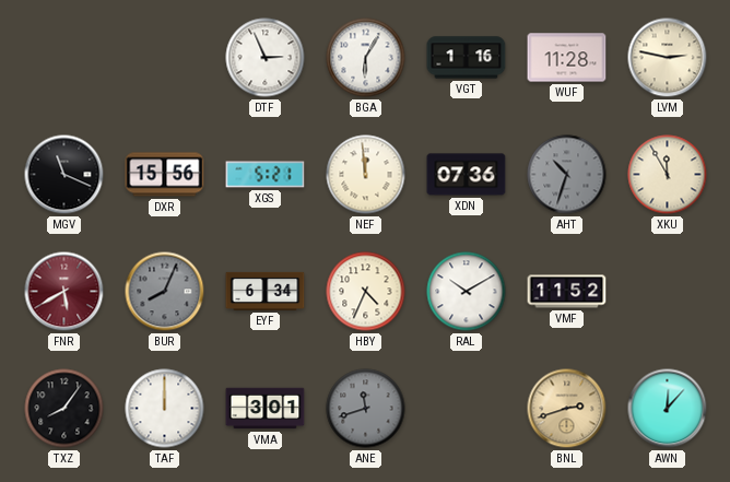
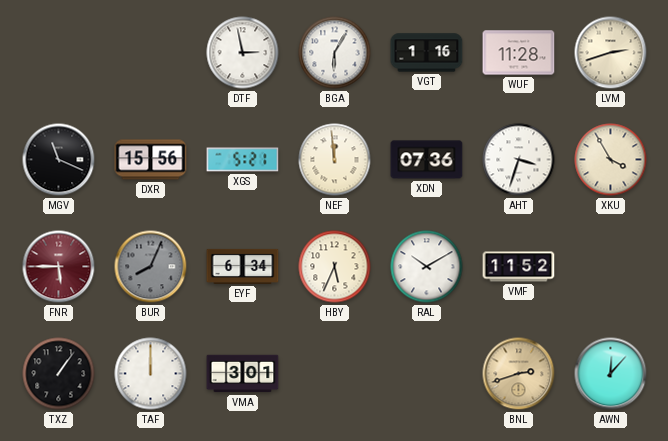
DTF: 2:56 -> 2:58
LVM: 2:47 -> 2:42
AHT: 10:33 -> 3:33
AHT dial: grey -> white
XKU: 11:55 -> 3:55
FNR: 5:40 -> 5:45
HBY: 4:34 -> 5:34
TXZ: 8:06 -> 1:06
ANE: 11:42 -> none
